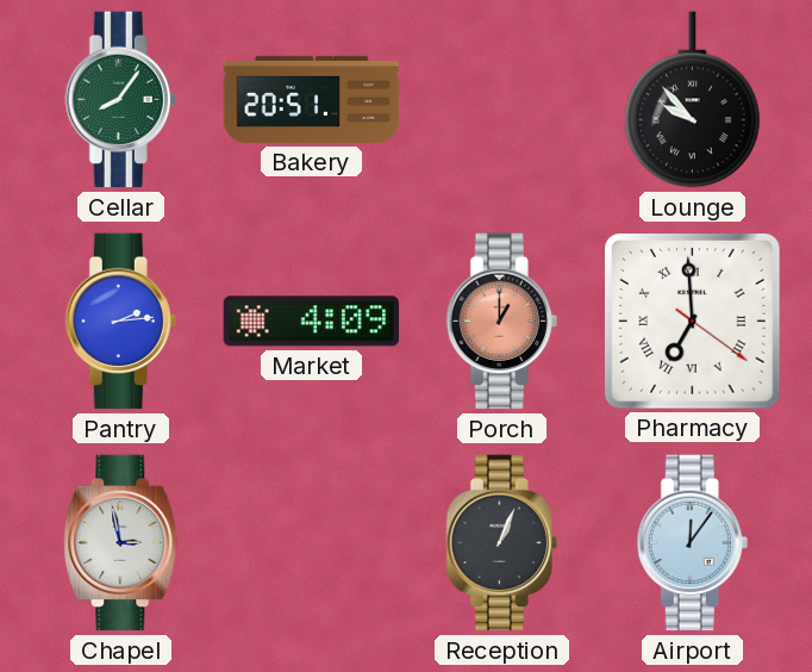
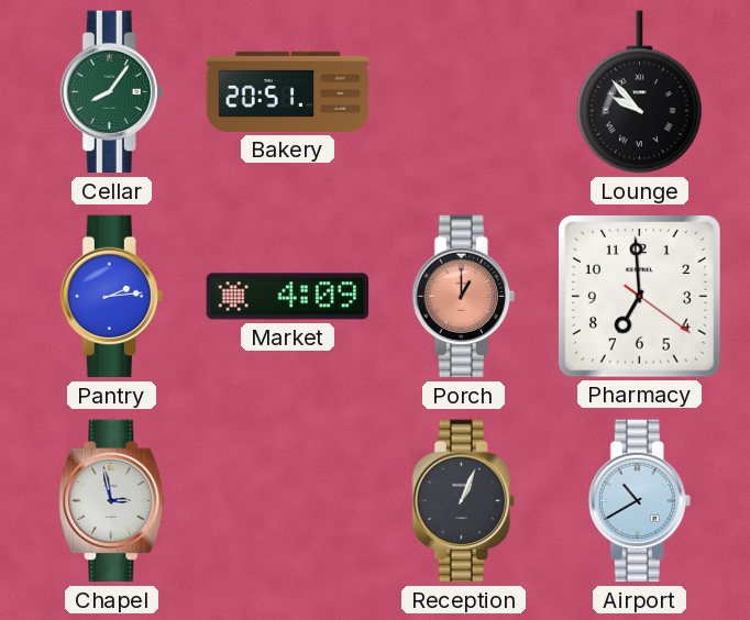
Pharmacy numerals: Roman -> Arabic
Airport: 12:06 -> 10:40
